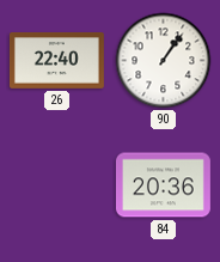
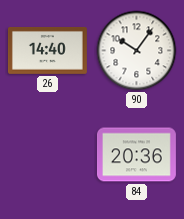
26: 22:40 -> 14:40
90: 1:06 -> 10:06
